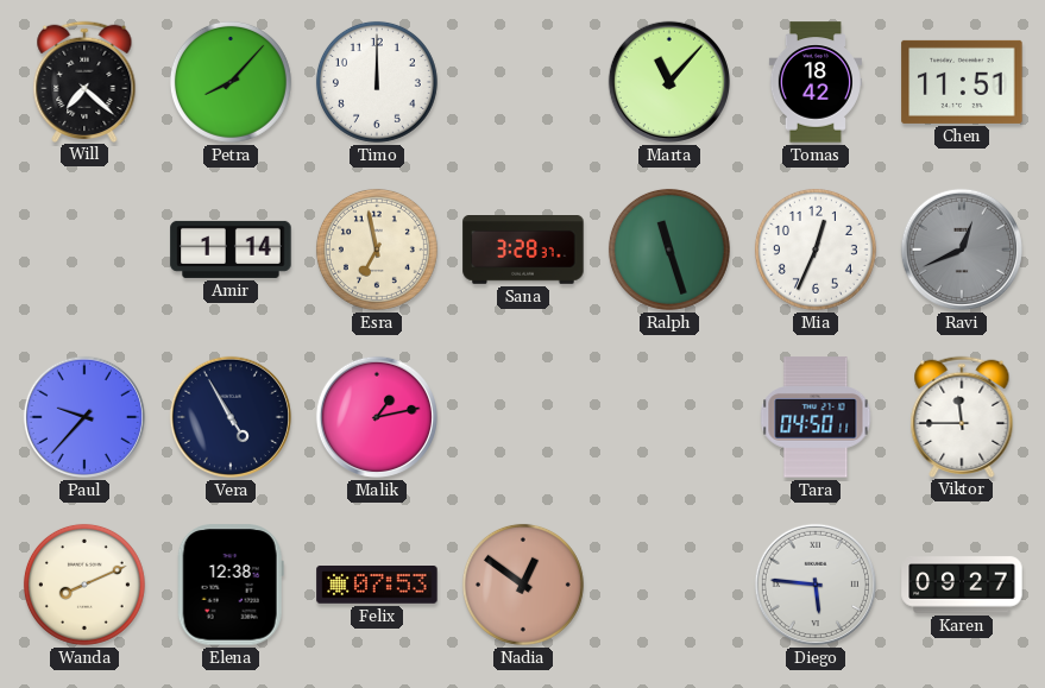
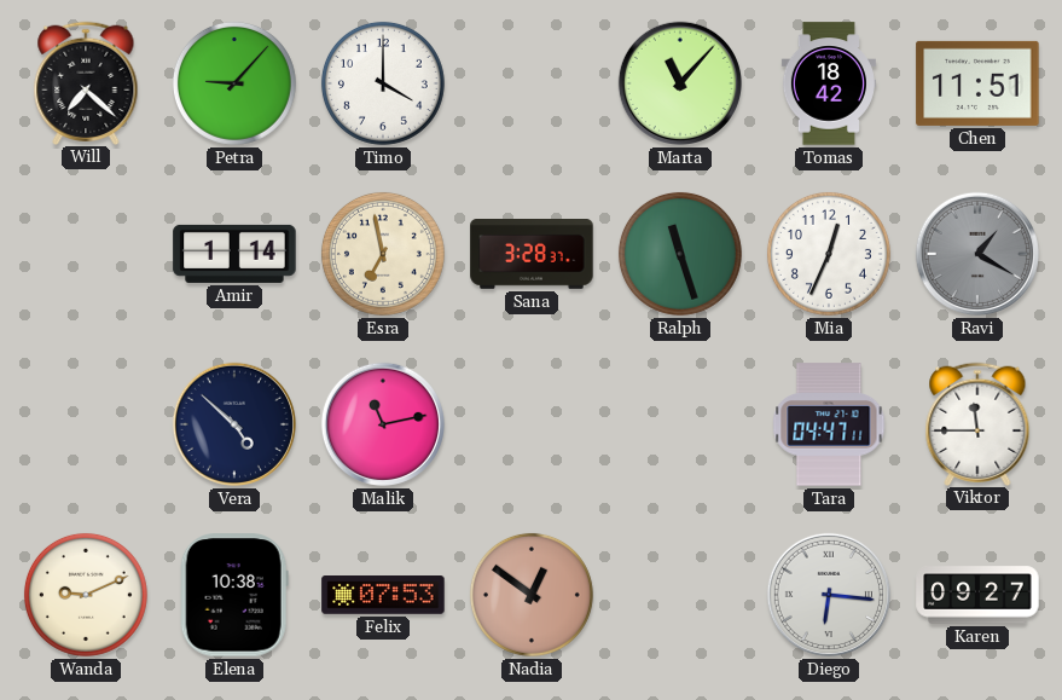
Petra: 8:07 -> 9:07
Timo: 12:00 -> 4:00
Ravi: 12:41 -> 1:20
Paul: 9:37 -> none
Vera: 4:55 -> 4:52
Malik: 1:13 -> 11:13
Tara: 04:50 -> 04:47
Wanda: 8:11 -> 9:11
Elena: 12:38 -> 10:38
Diego: 5:46 -> 6:16
